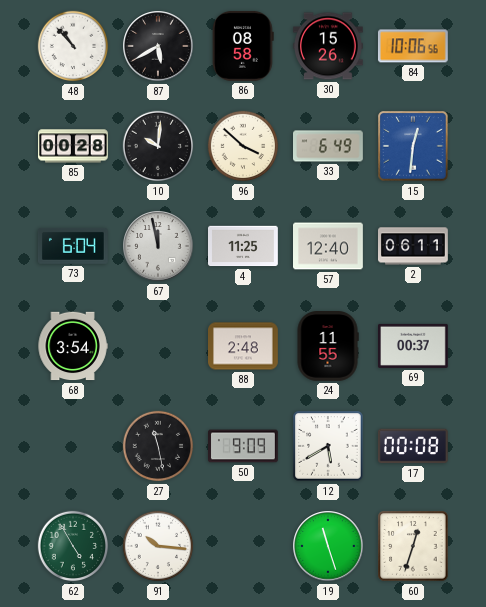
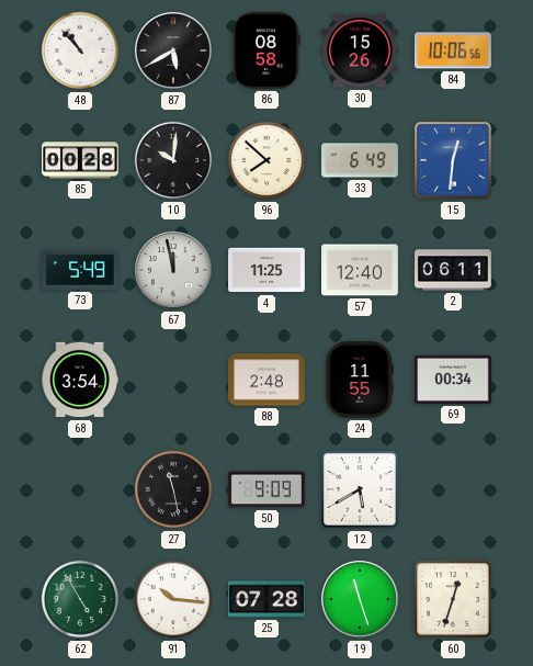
96: 3:52 -> 7:52
73: 6:04 -> 5:49
69: 00:37 -> 00:34
17: 00:08 -> none
25: none -> 07:28
